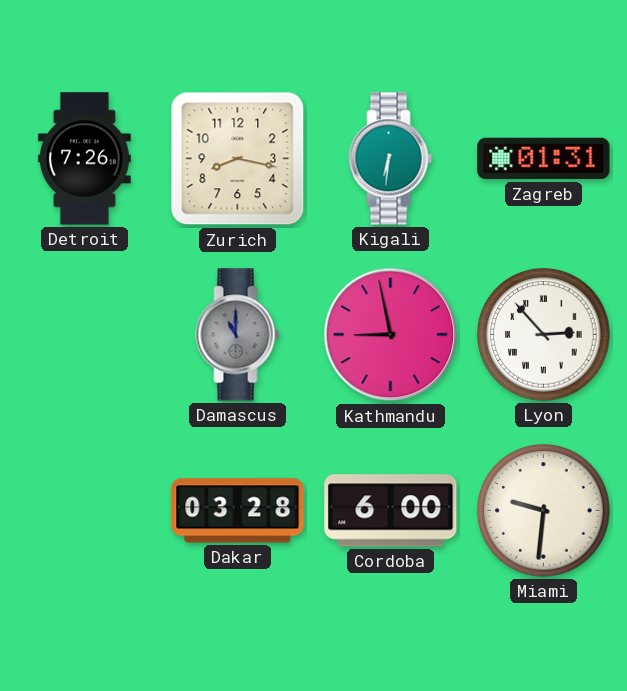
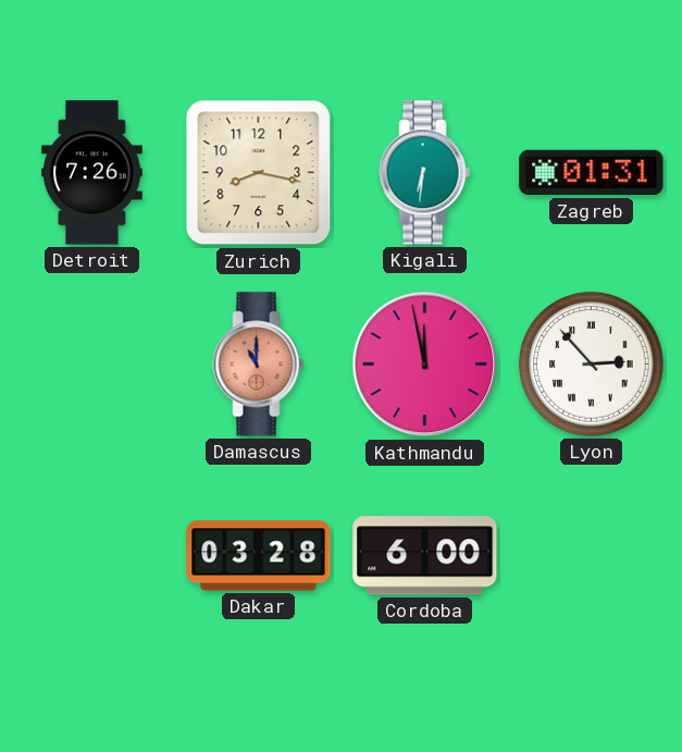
Damascus dial: grey -> salmon
Kathmandu: 8:58 -> 11:58
Miami: 9:31 -> none
